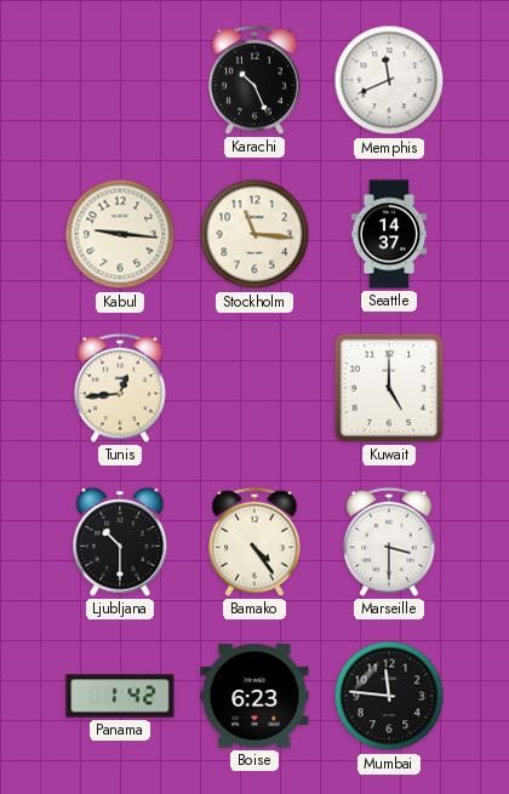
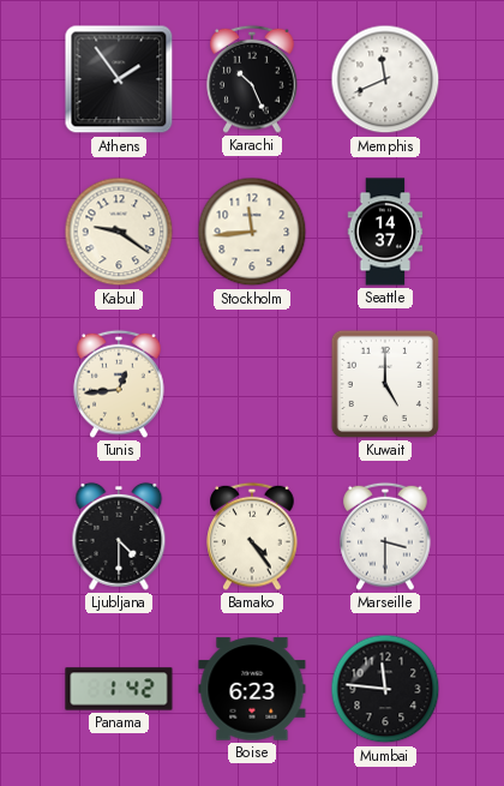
Athens: none -> 1:54
Kabul: 9:16 -> 9:21
Stockholm: 11:16 -> 11:44
Ljubljana: 10:30 -> 4:30
